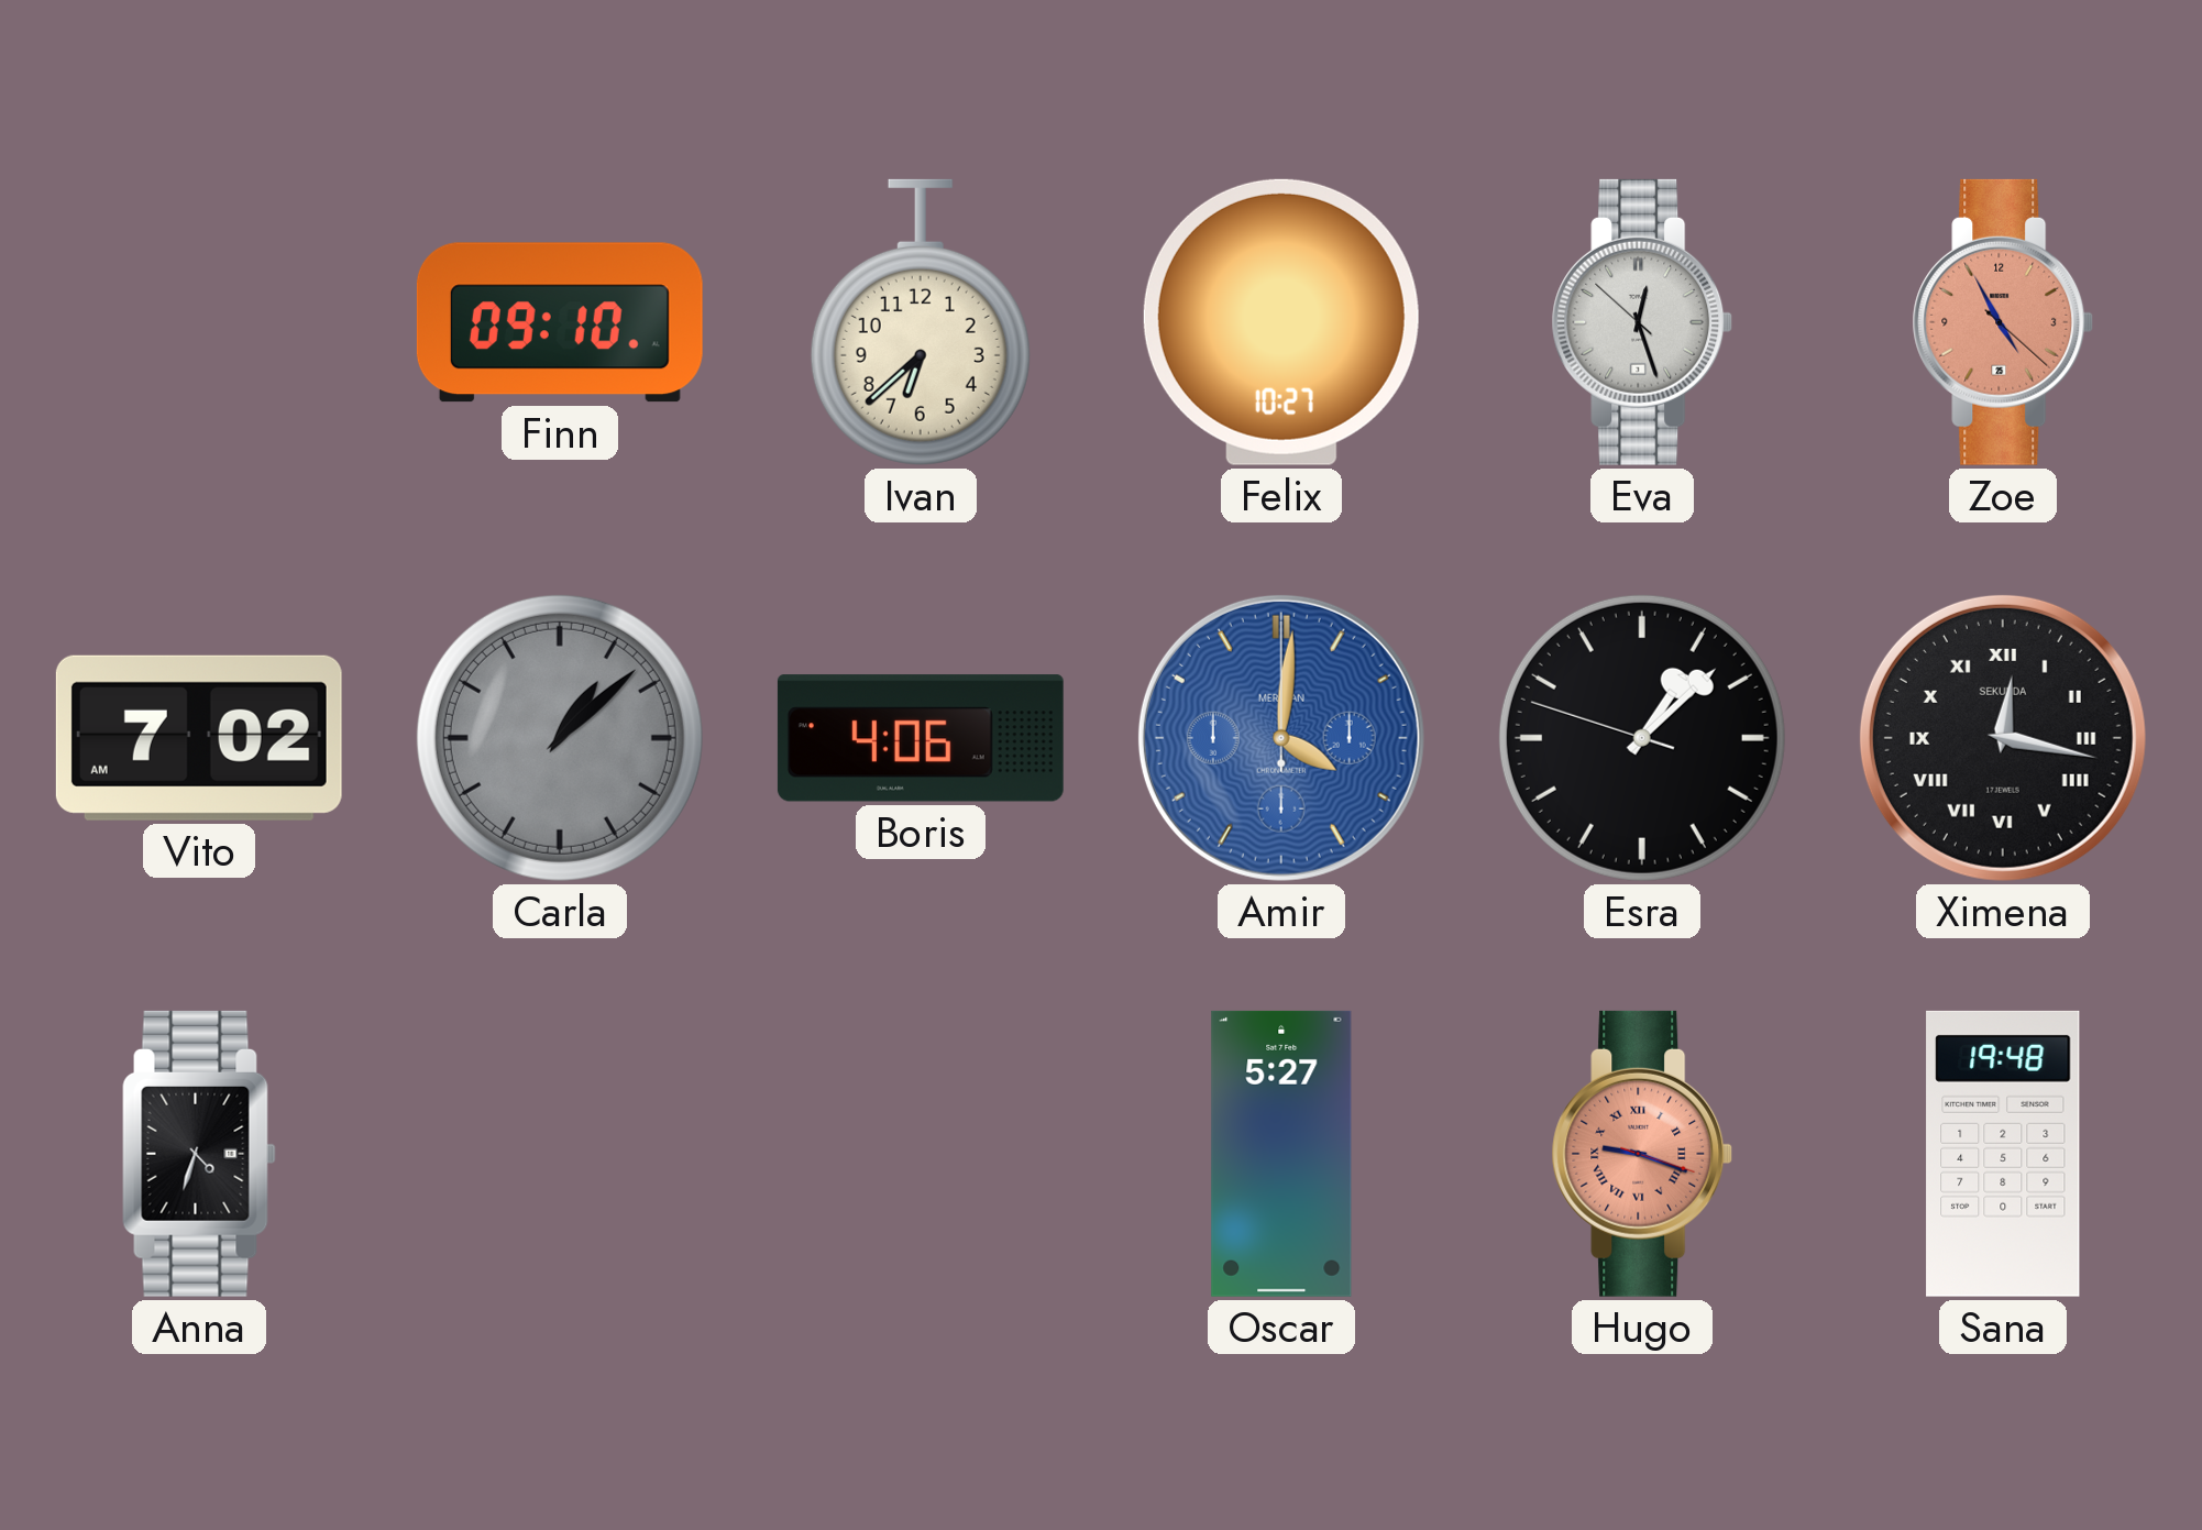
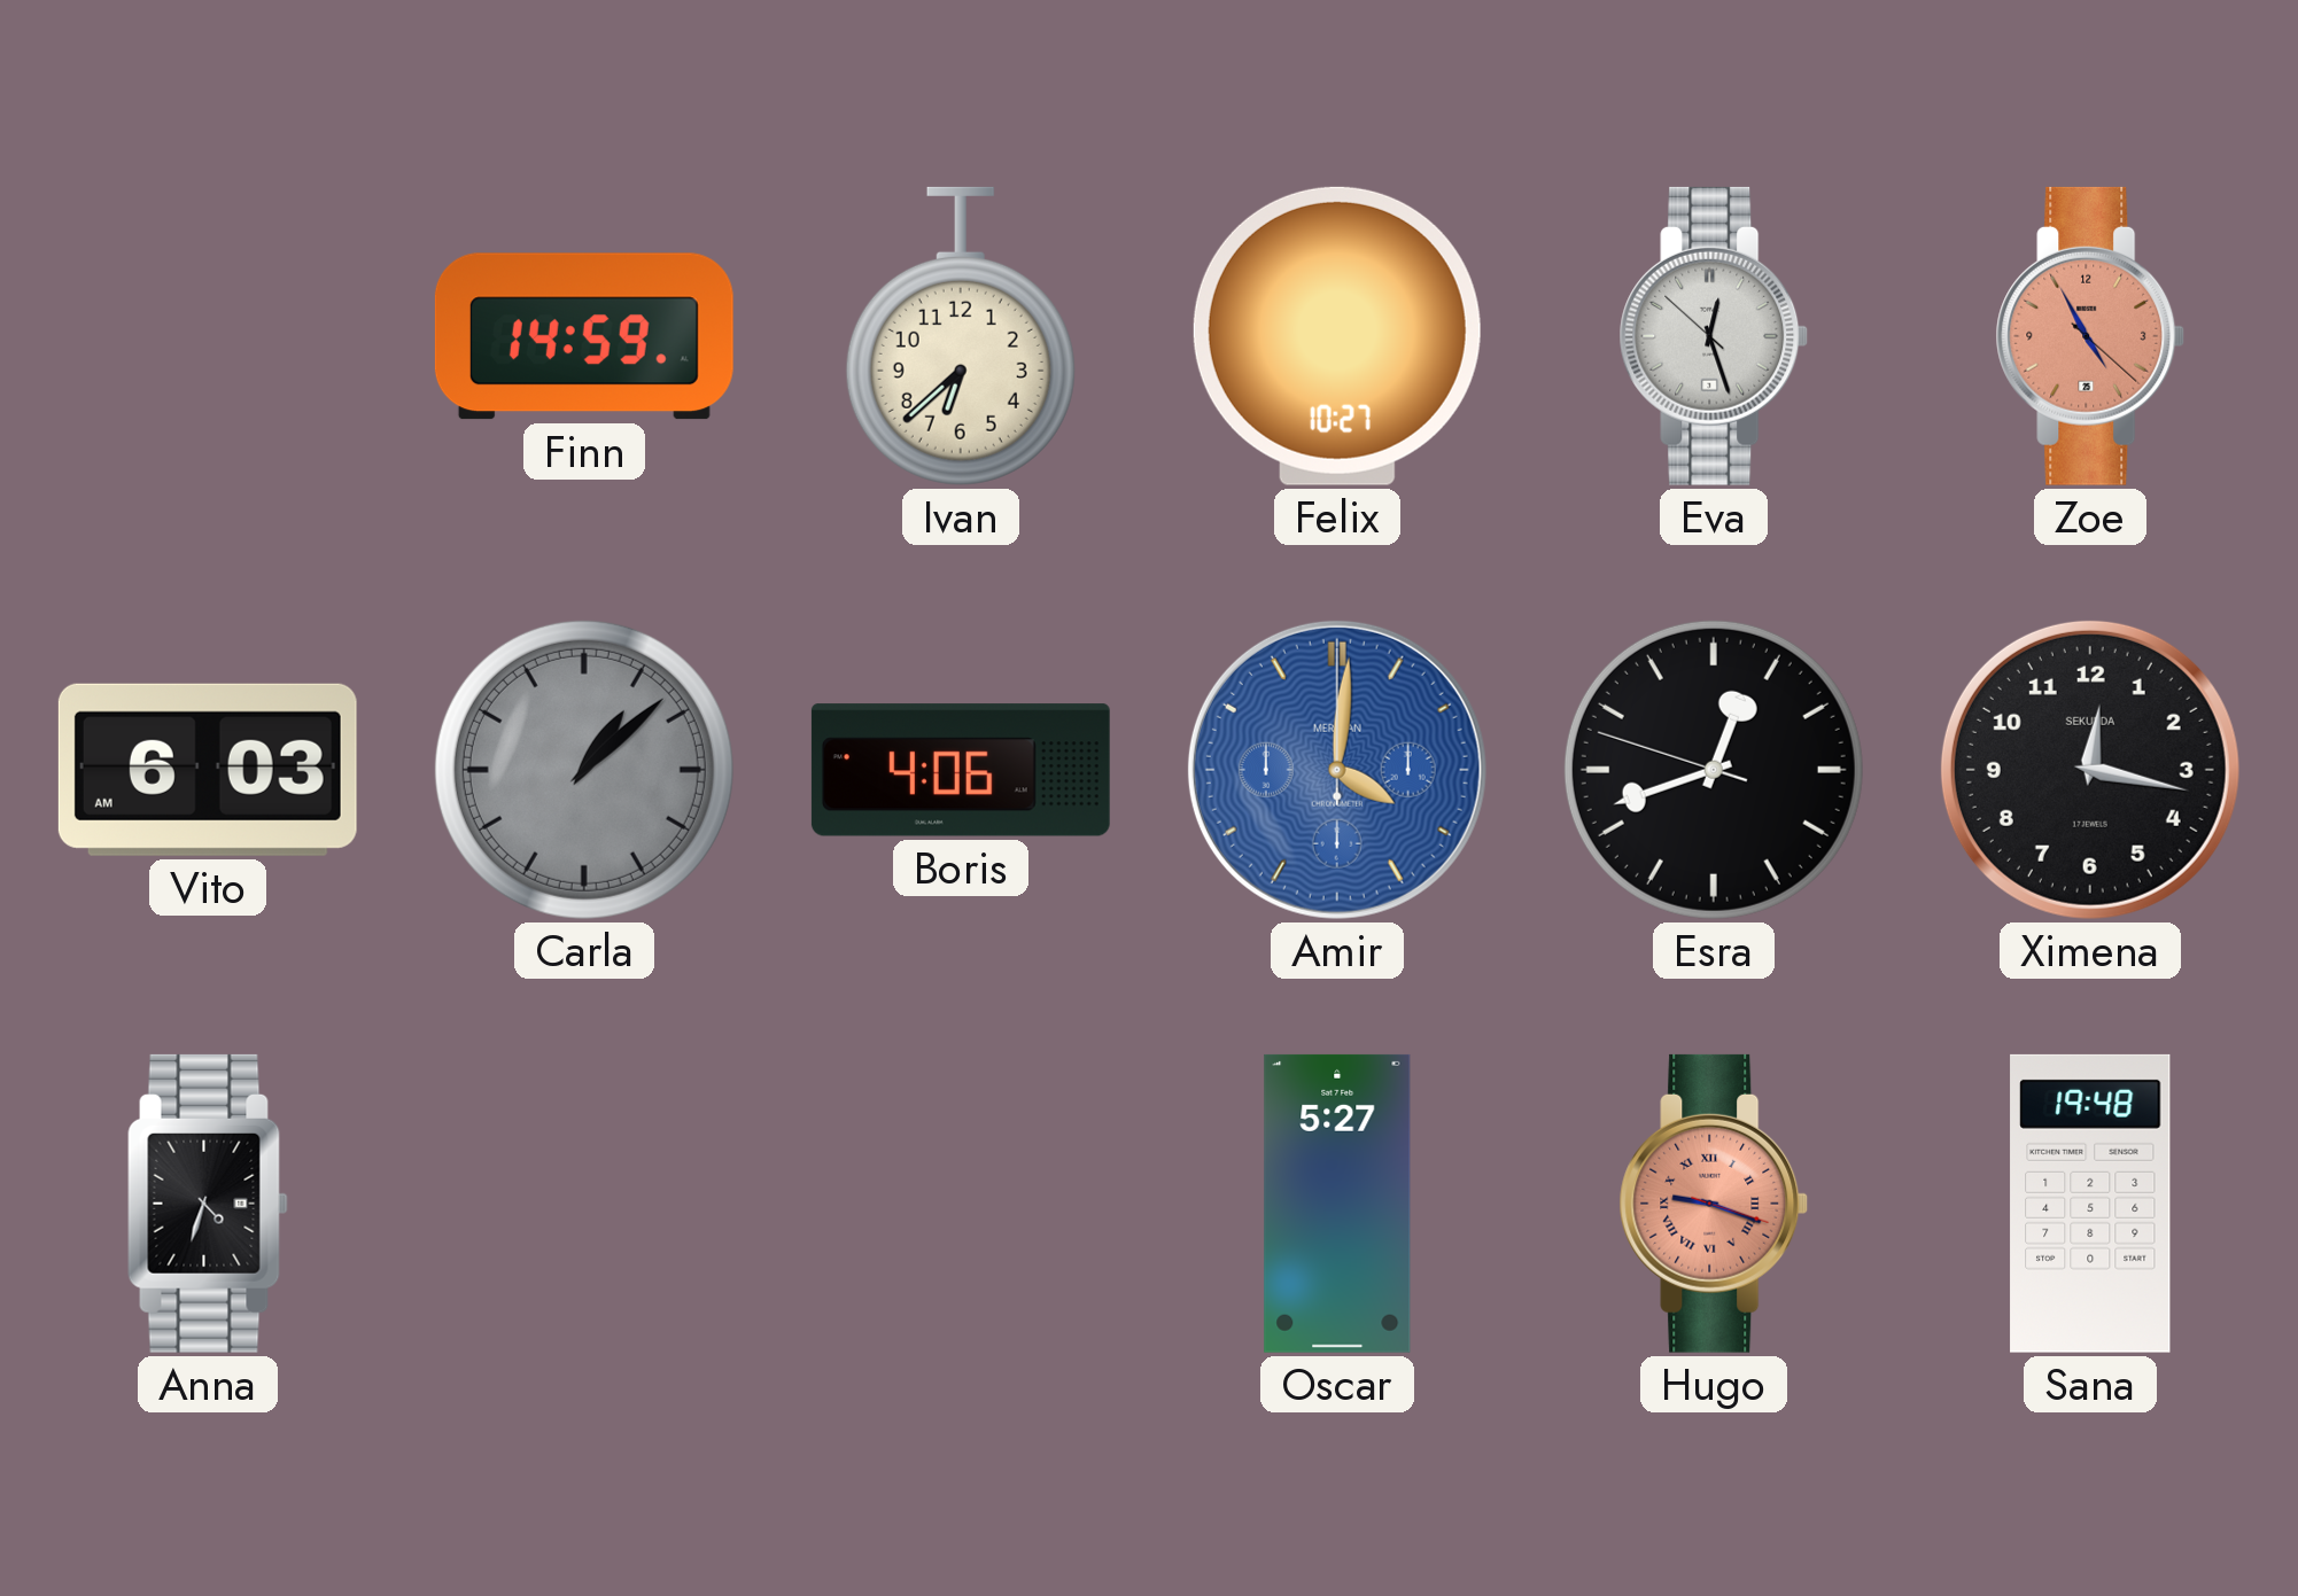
Finn: 09:10 -> 14:59
Vito: 7:02 -> 6:03
Esra: 1:07 -> 12:41
Ximena numerals: Roman -> Arabic
